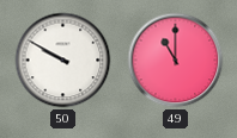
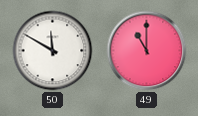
50: 9:50 -> 11:50
